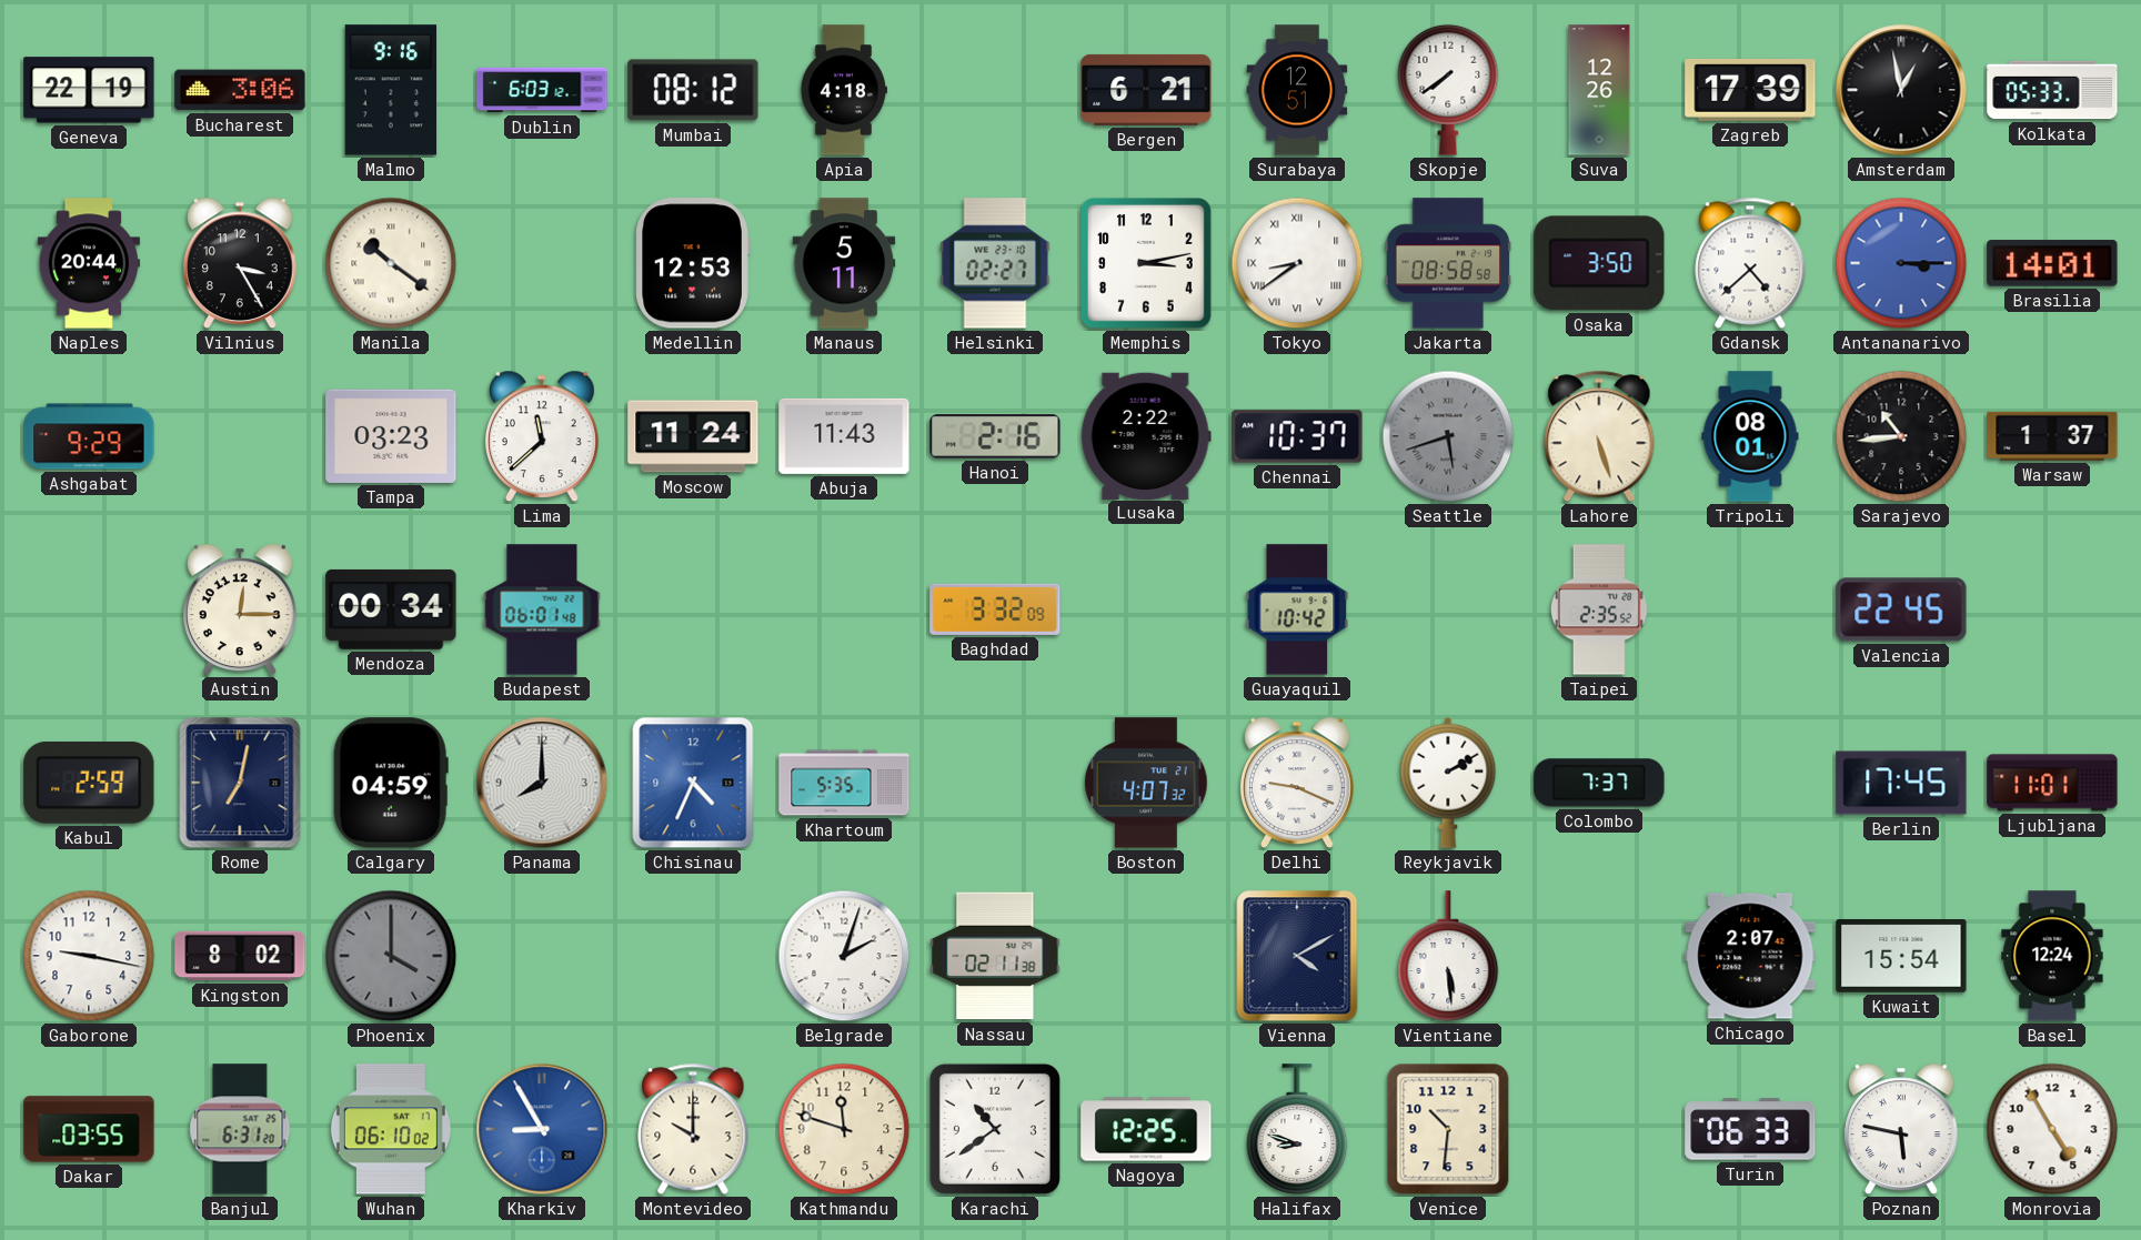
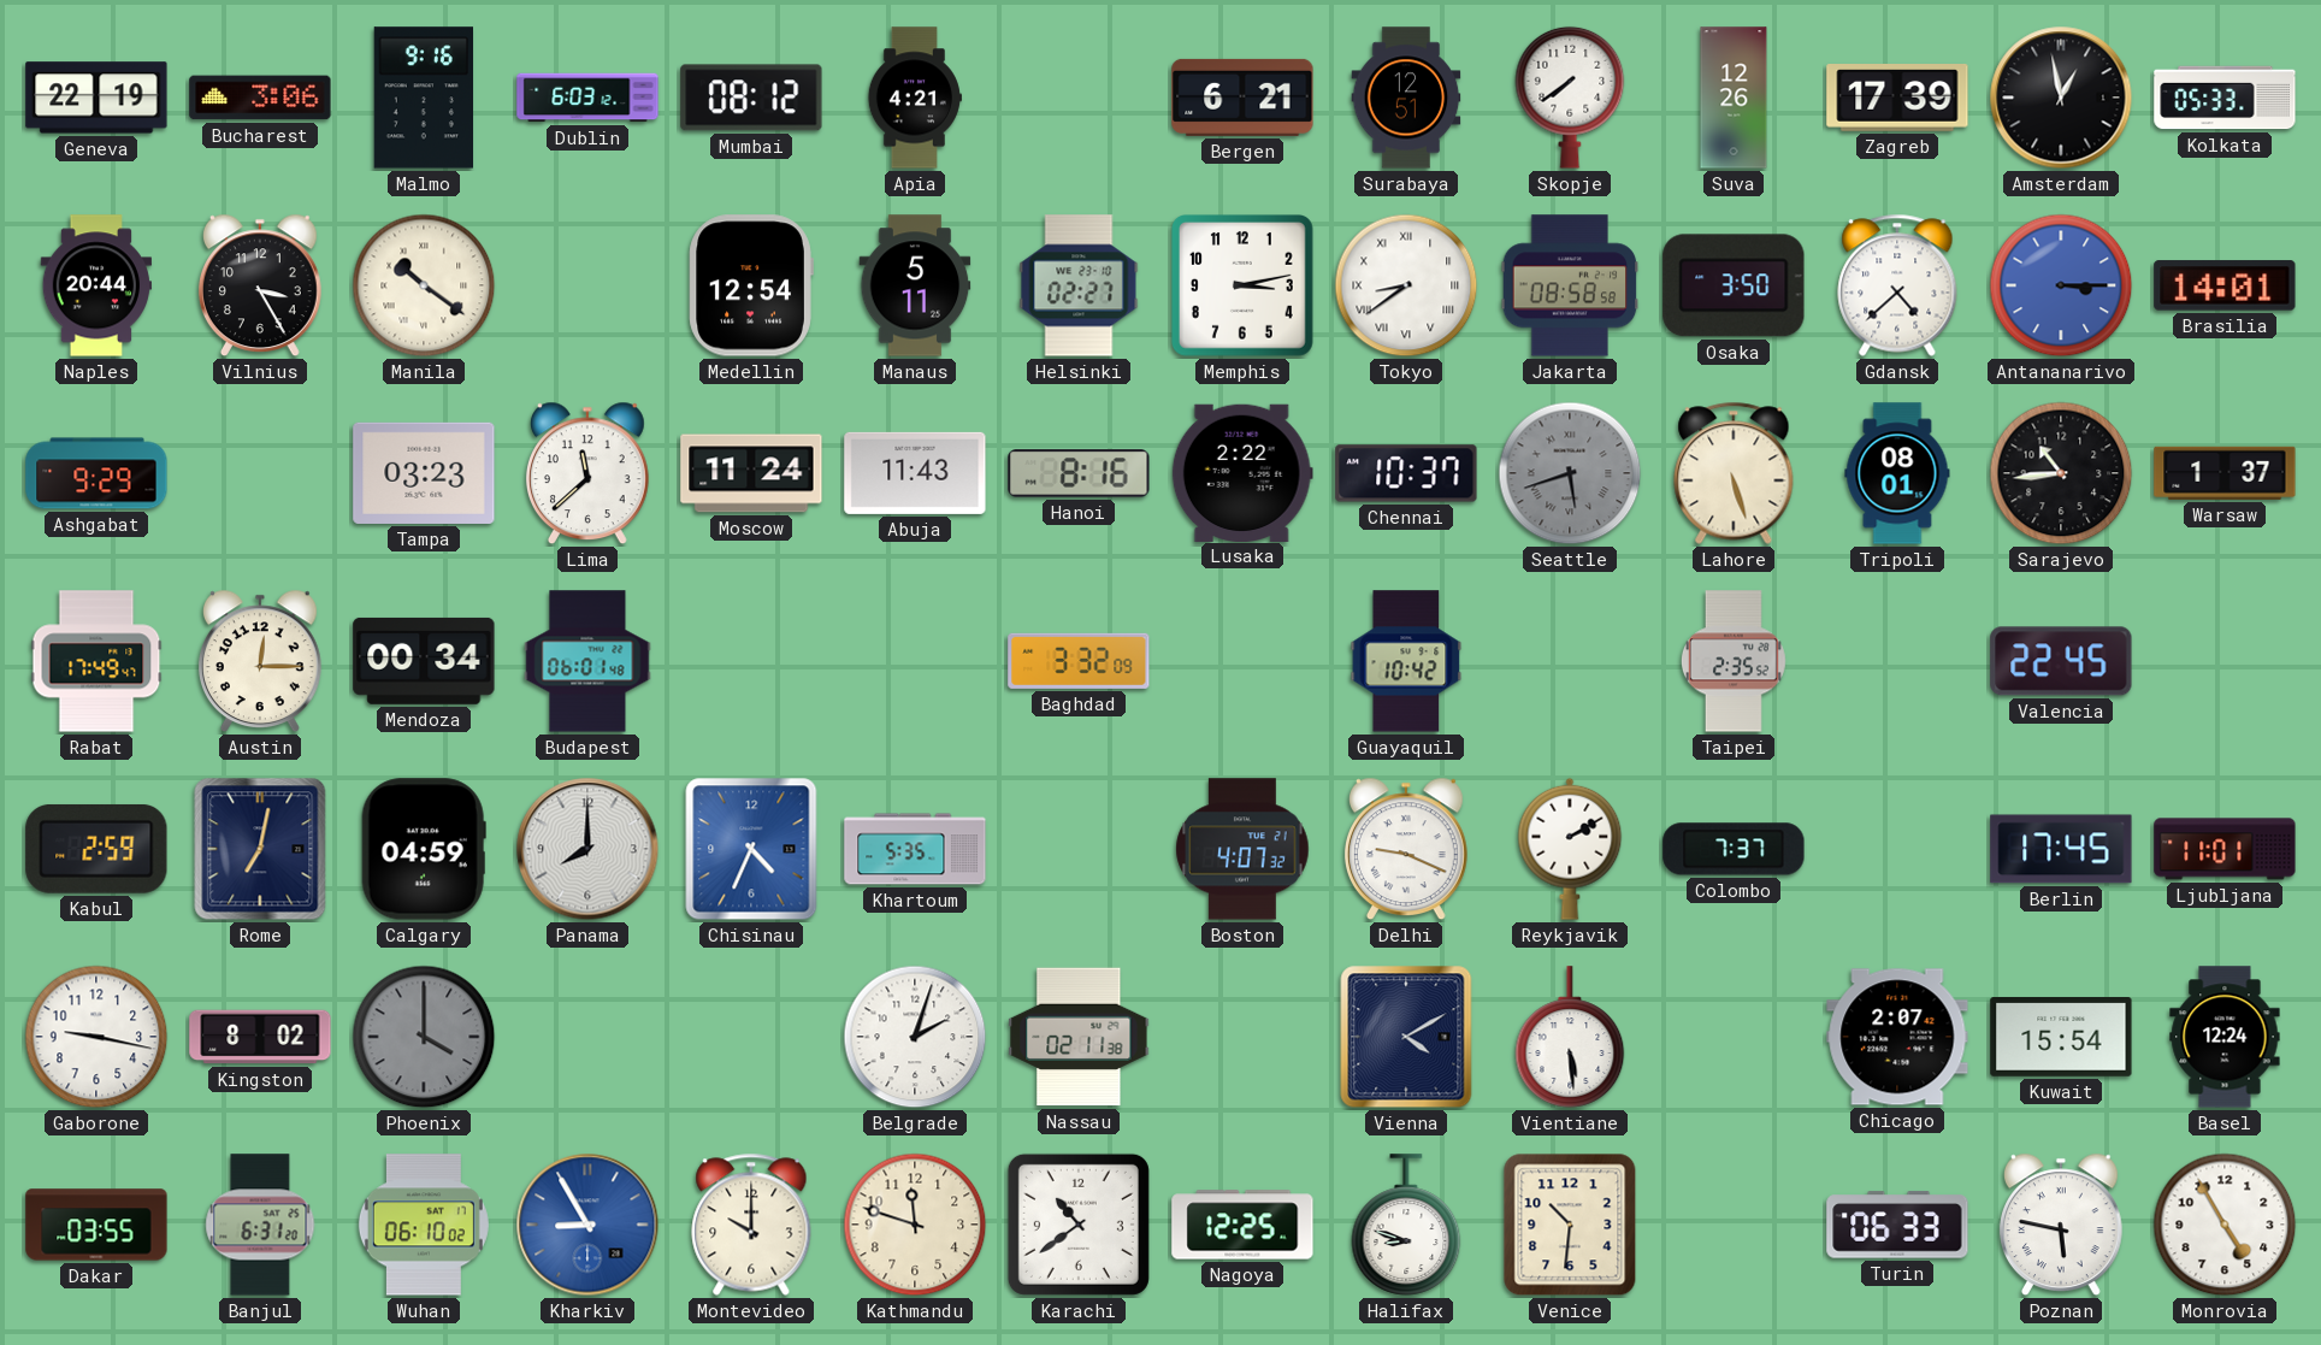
Apia: 4:18 -> 4:21
Medellin: 12:53 -> 12:54
Hanoi: 2:16 -> 8:16
Rabat: none -> 17:49
